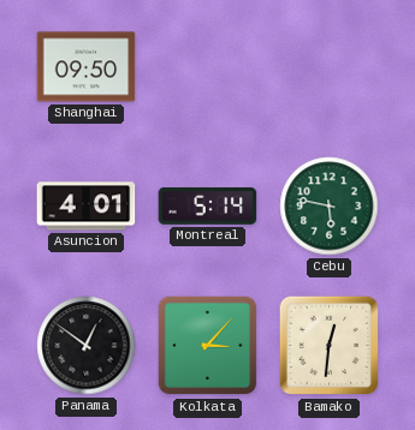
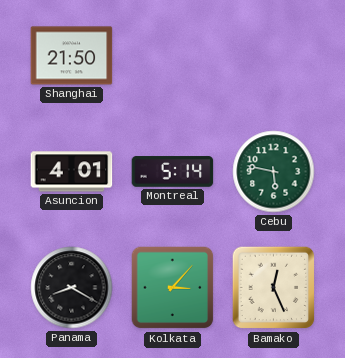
Shanghai: 09:50 -> 21:50
Panama: 12:51 -> 8:20
Bamako: 12:31 -> 12:26
